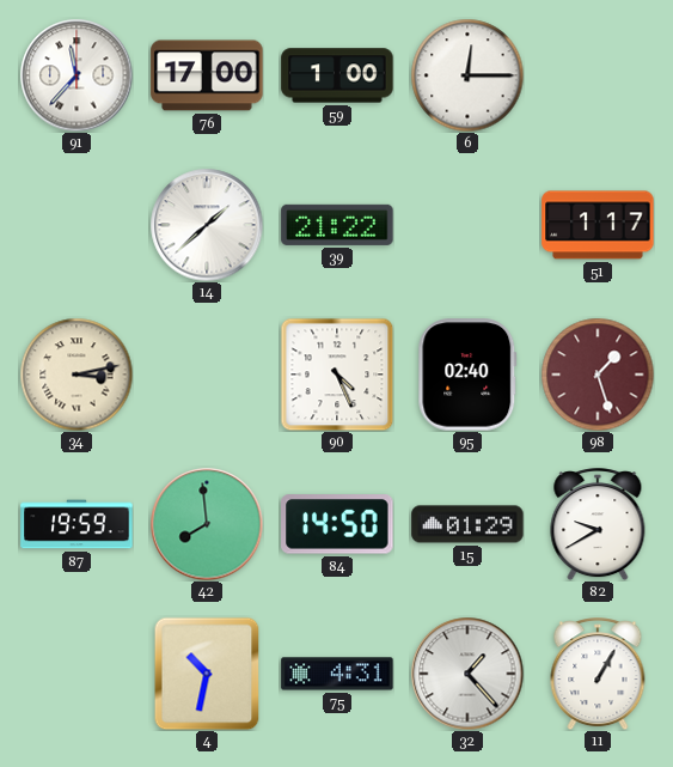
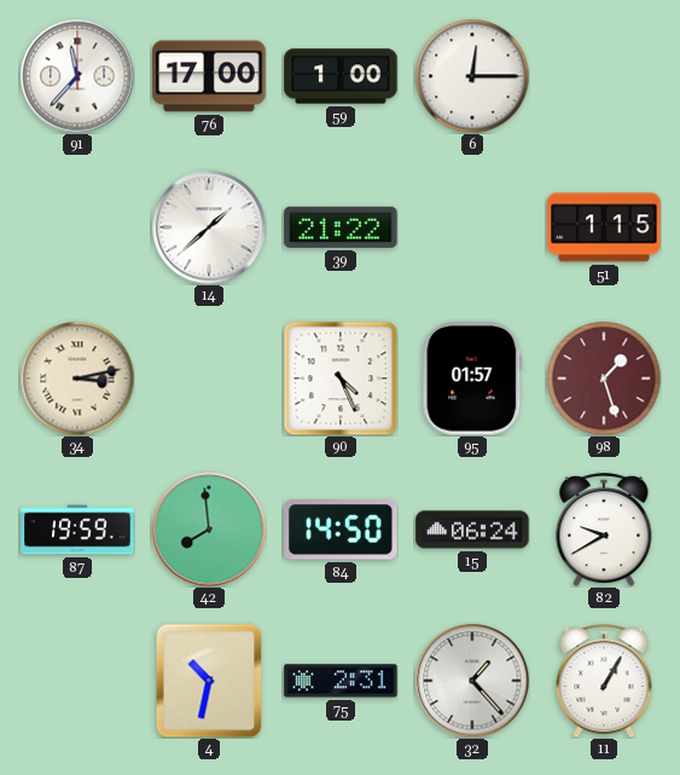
51: 1:17 -> 1:15
95: 02:40 -> 01:57
15: 01:29 -> 06:24
75: 4:31 -> 2:31
